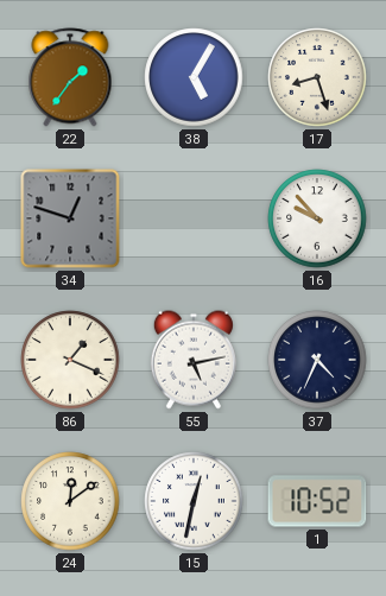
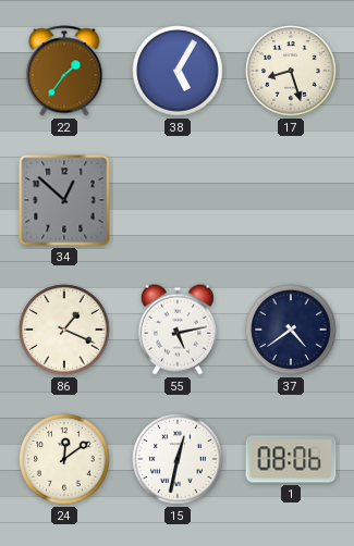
34: 12:48 -> 12:52
16: 9:53 -> none
37: 4:34 -> 4:39
1: 10:52 -> 08:06
